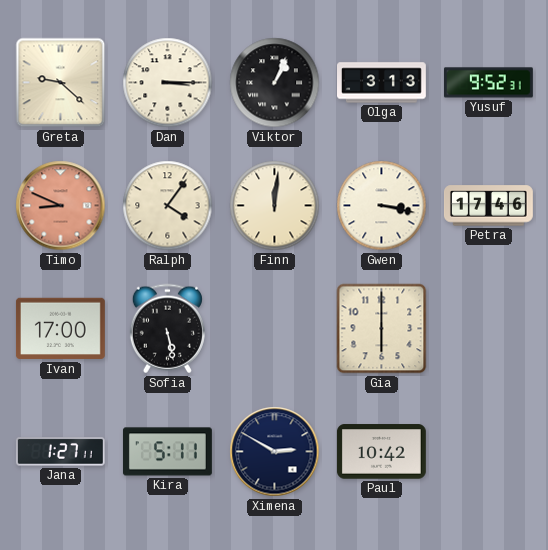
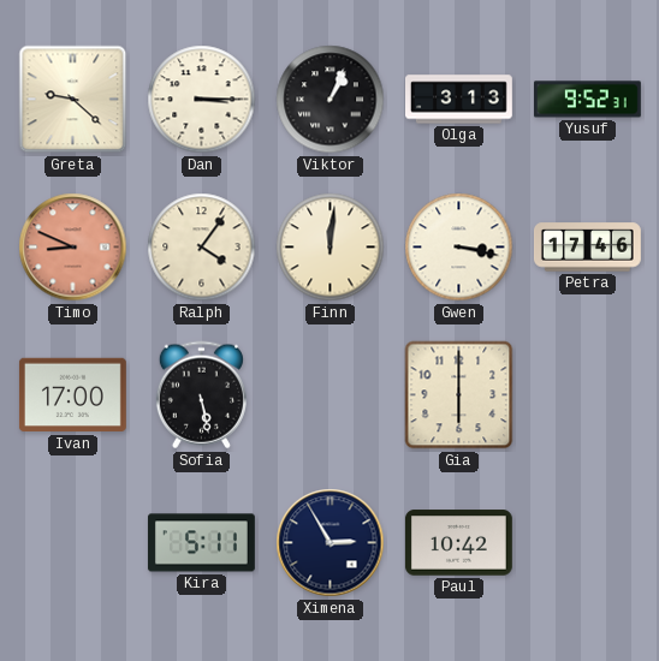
Jana: 1:27 -> none
Ximena: 2:50 -> 2:55
